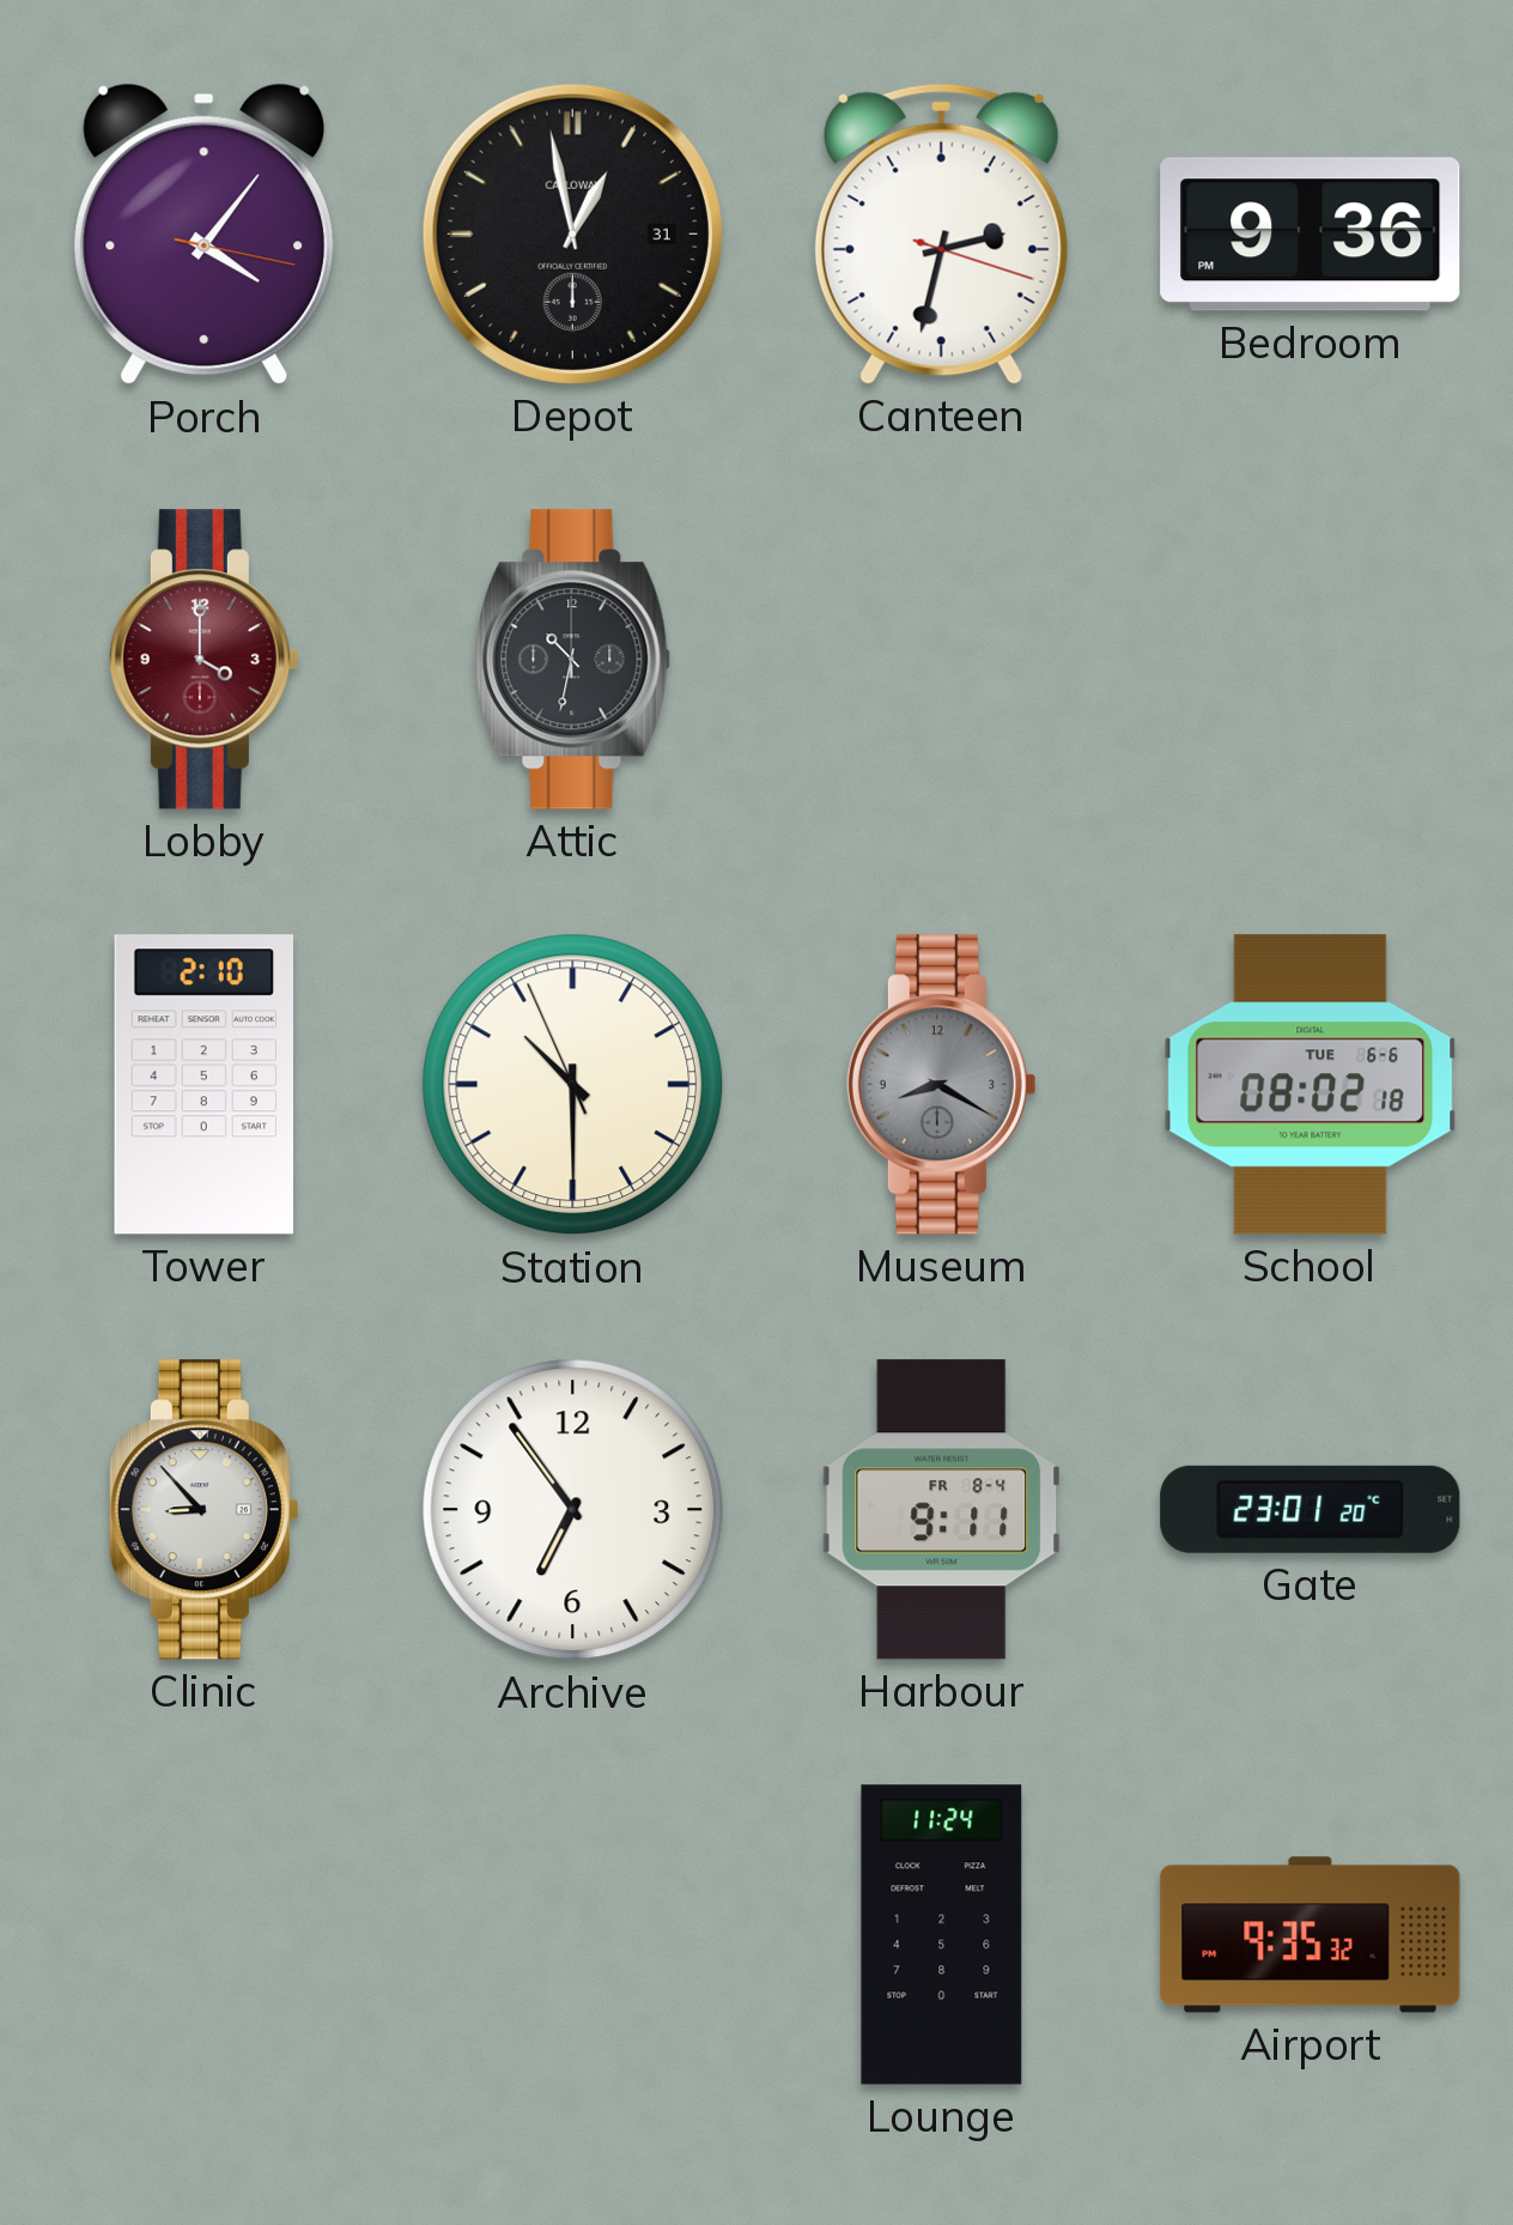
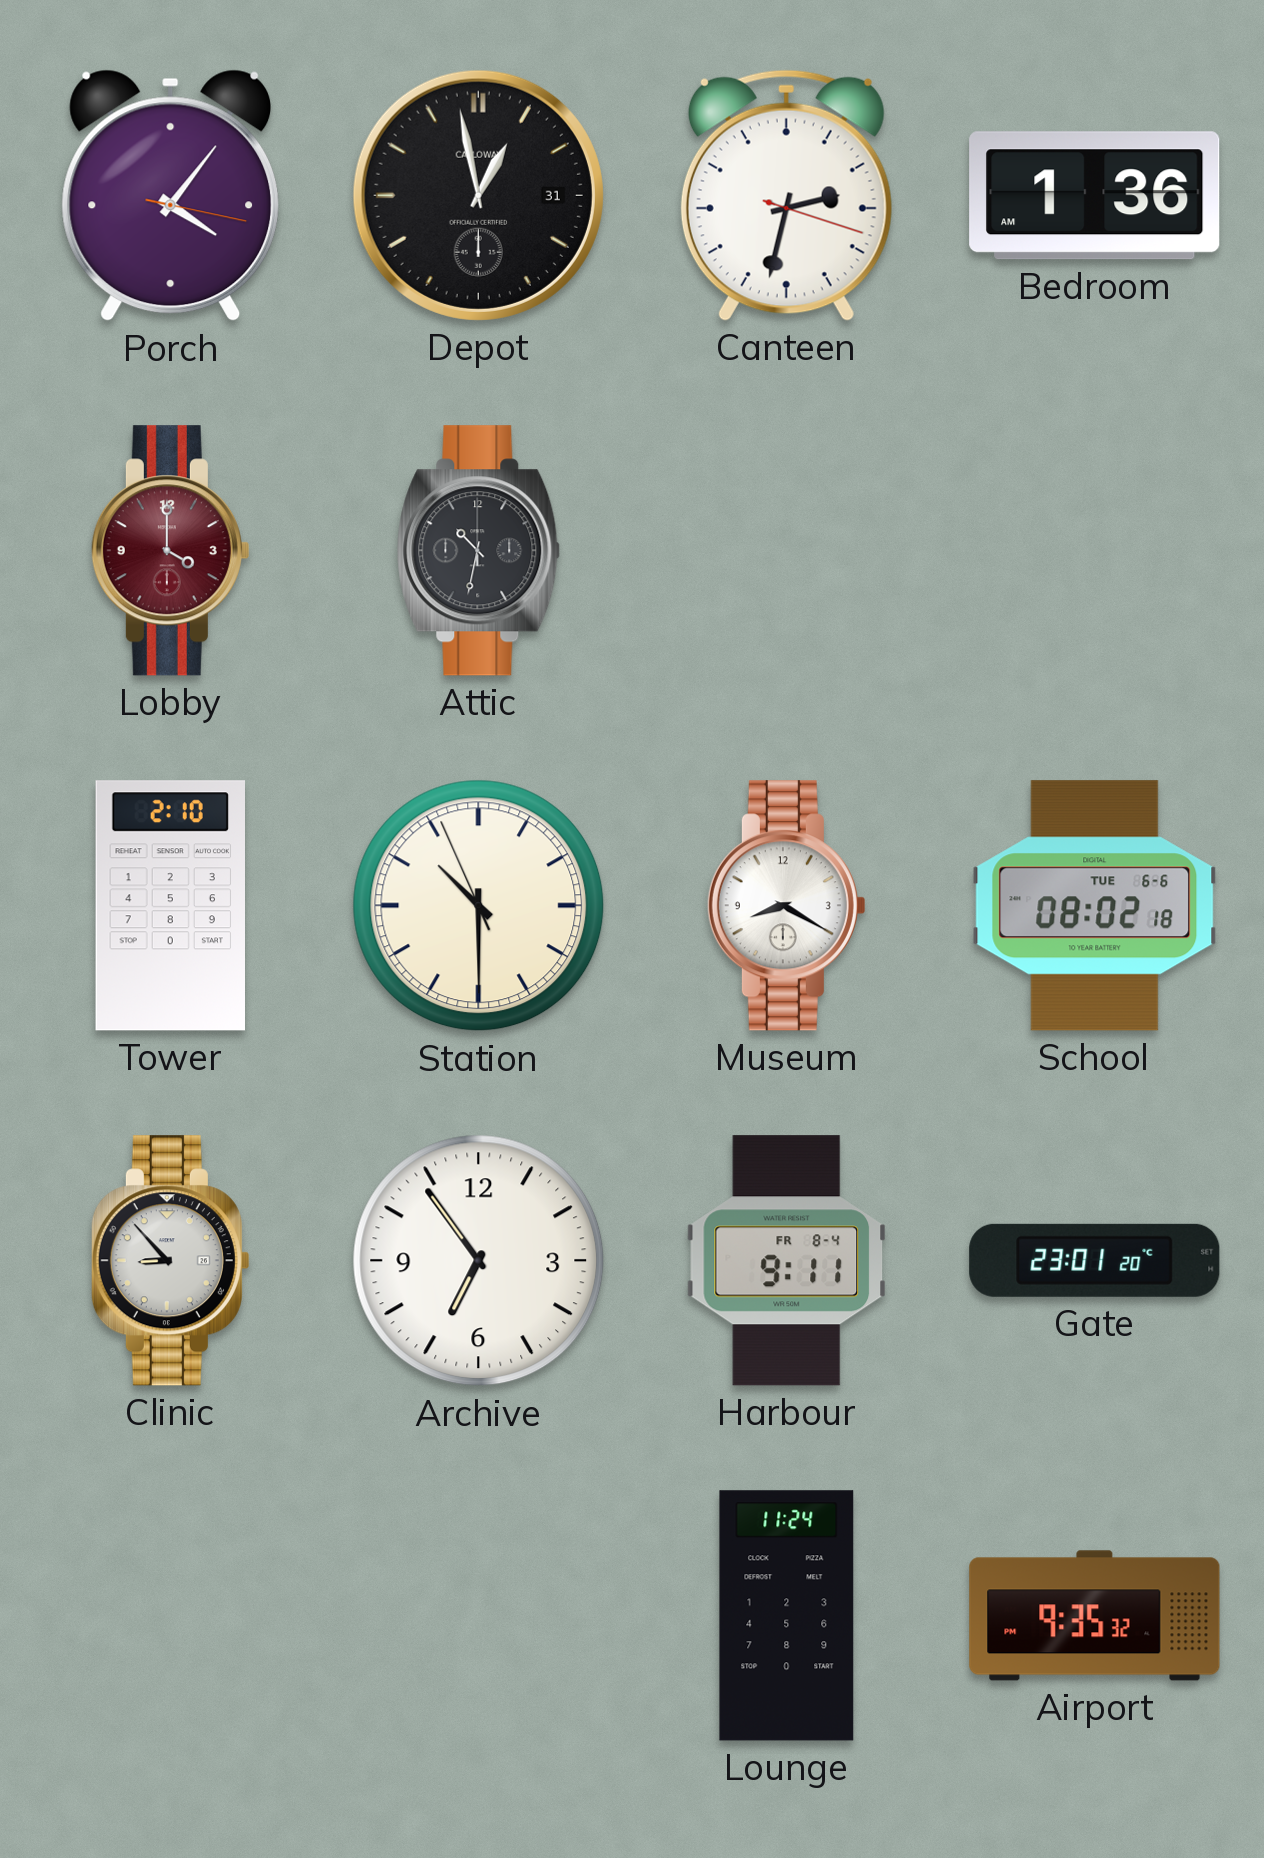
Bedroom: 9:36 -> 1:36
Museum dial: grey -> white
